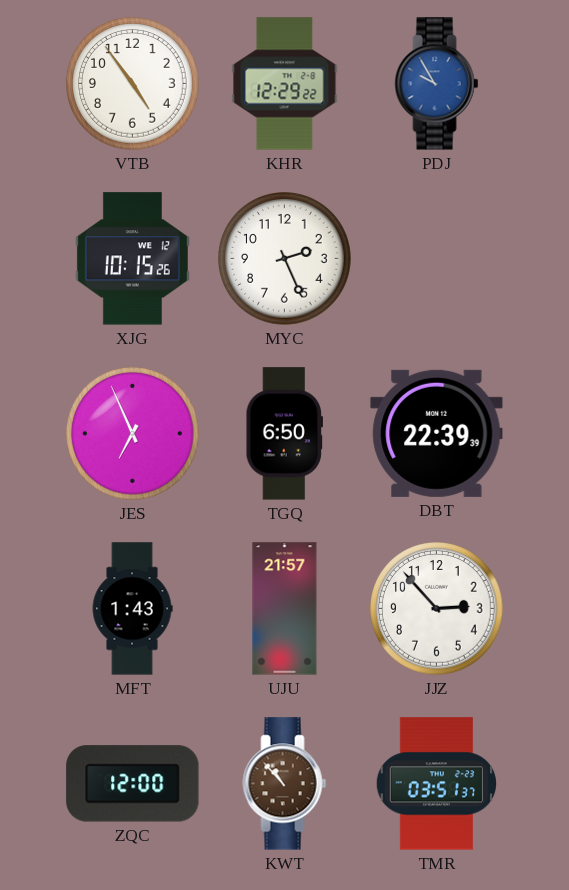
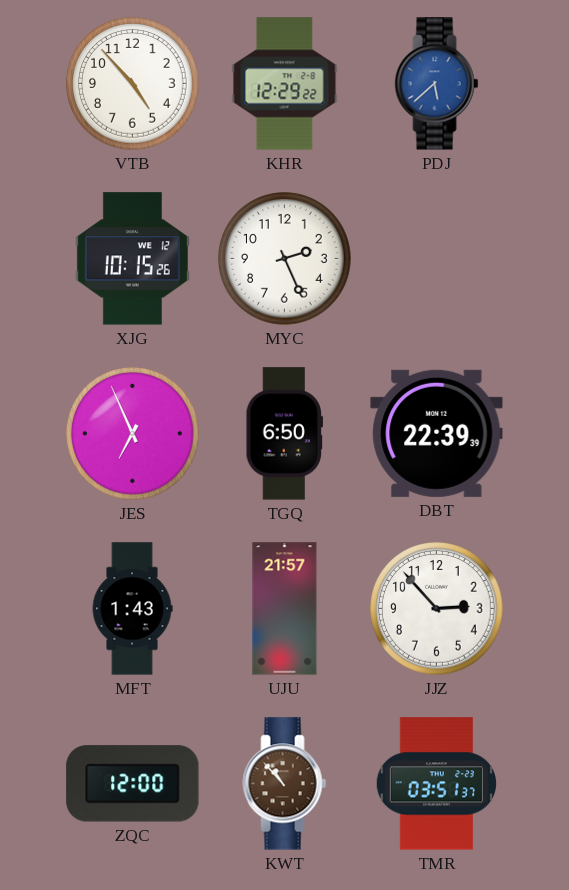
VTB: 4:54 -> 4:53
PDJ: 9:55 -> 5:38
